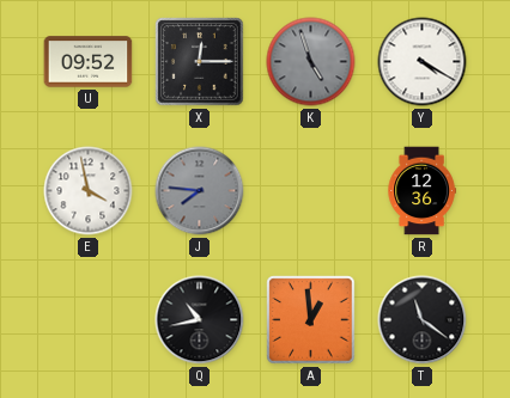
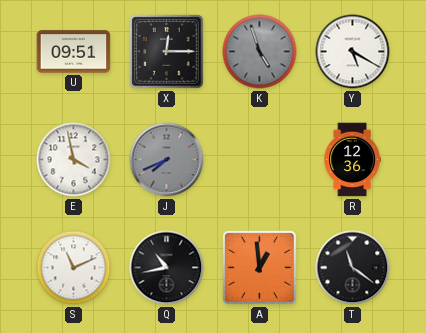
U: 09:52 -> 09:51
Y: 4:20 -> 5:20
J: 7:46 -> 7:41
S: none -> 11:11
